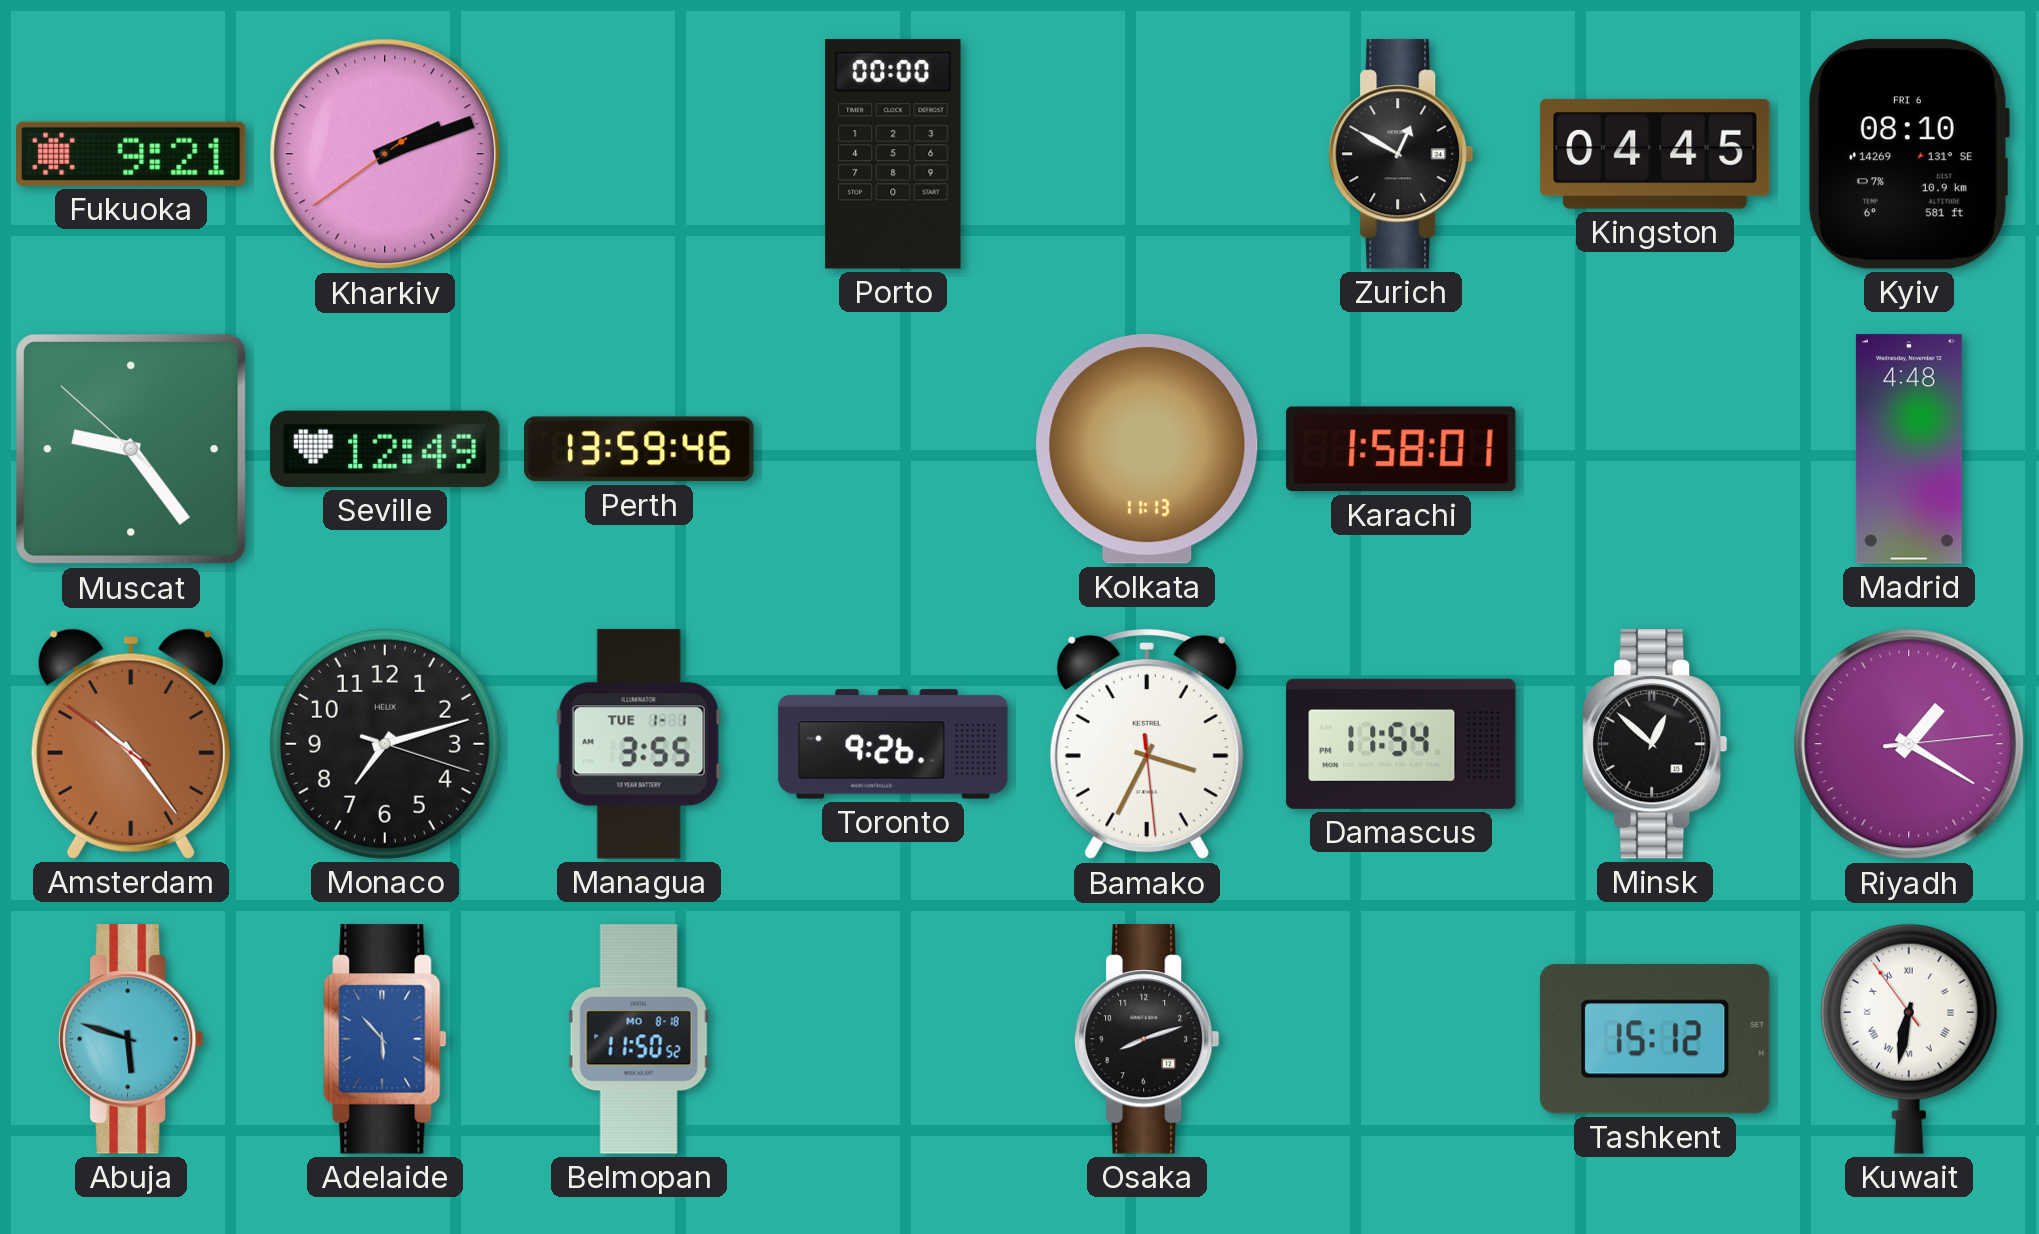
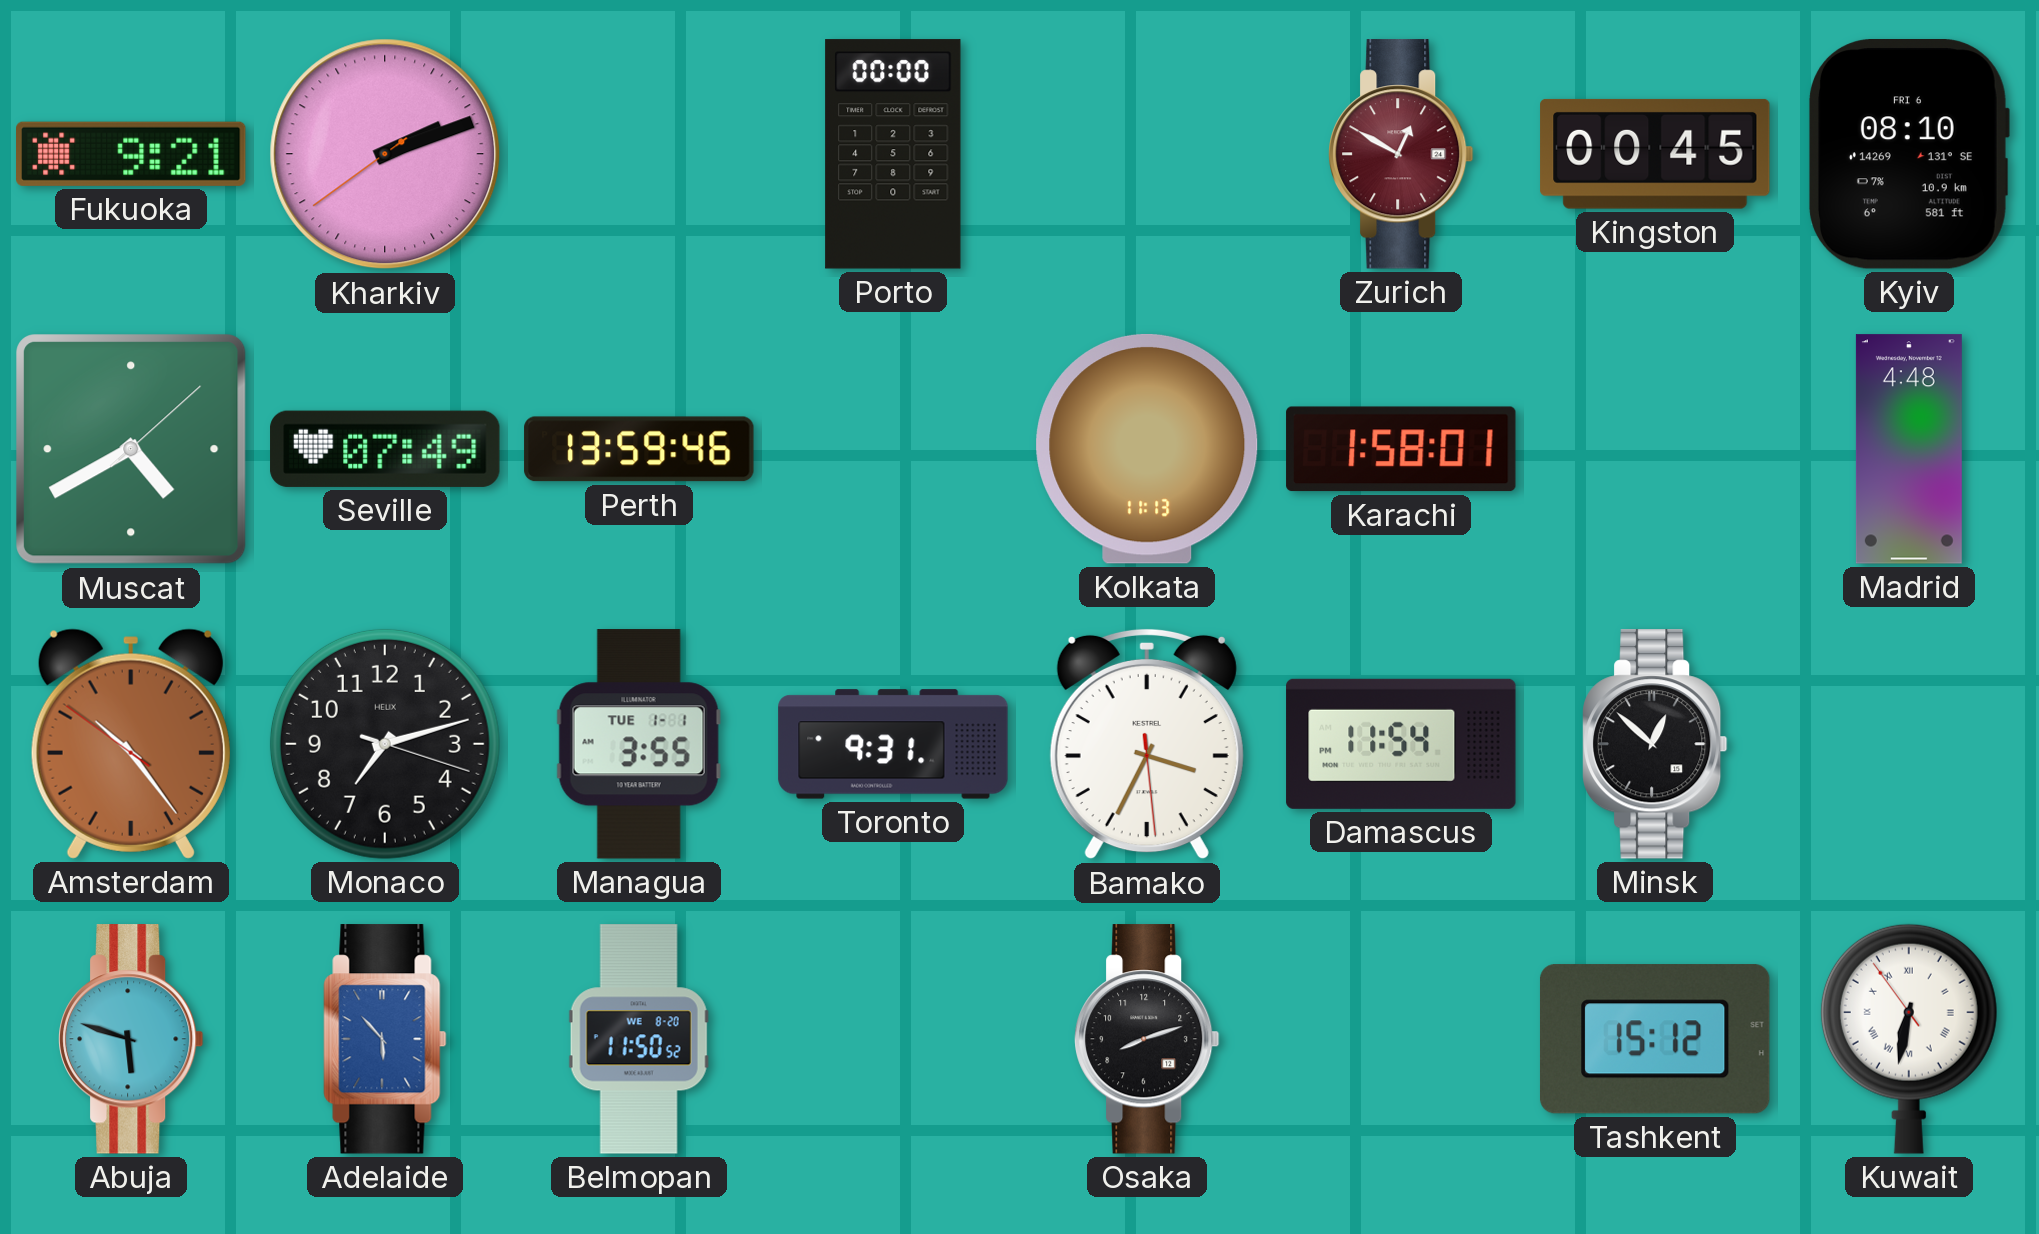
Zurich dial: black -> burgundy
Kingston: 04:45 -> 00:45
Muscat: 9:23 -> 4:40
Seville: 12:49 -> 07:49
Toronto: 9:26 -> 9:31
Riyadh: 1:20 -> none
Belmopan date: MO 8-18 -> WE 8-20
